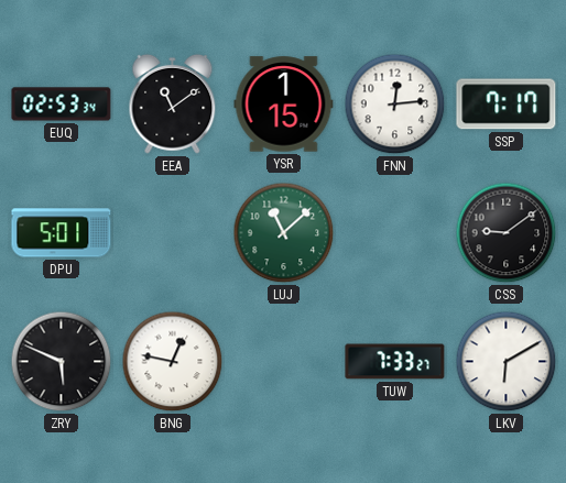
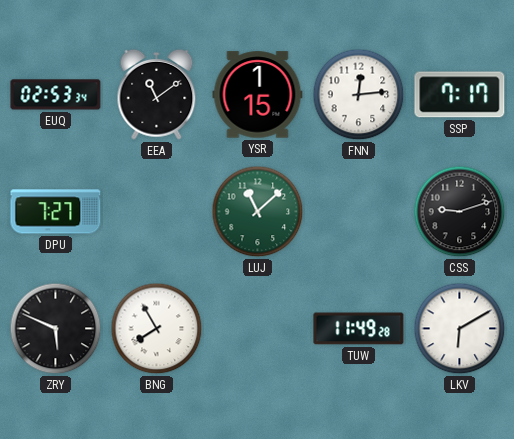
DPU: 5:01 -> 7:27
CSS: 9:09 -> 9:12
BNG: 12:47 -> 7:55
TUW: 7:33 -> 11:49
